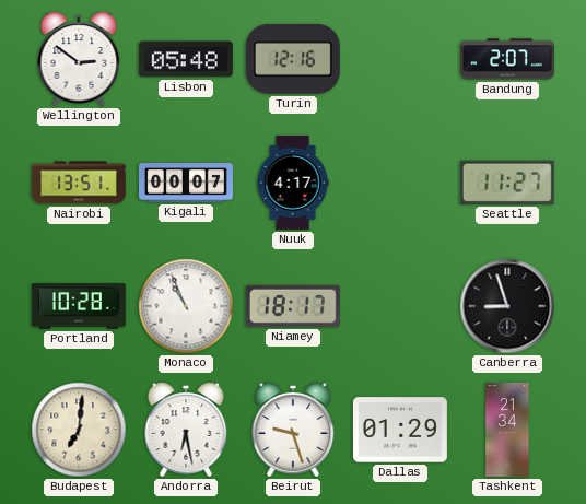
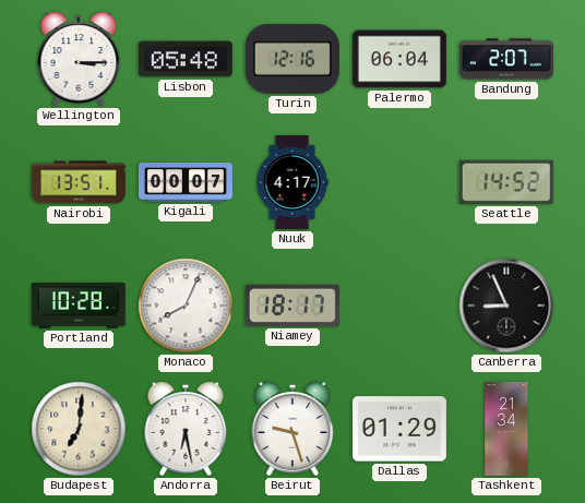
Wellington: 2:51 -> 3:15
Palermo: none -> 06:04
Seattle: 11:27 -> 14:52
Monaco: 10:56 -> 8:04
Canberra: 8:57 -> 8:56
